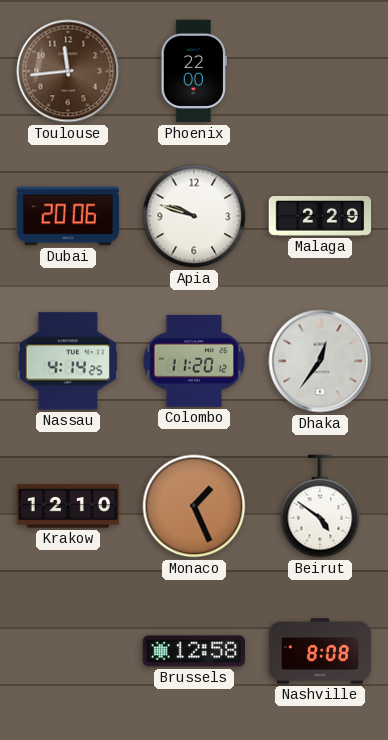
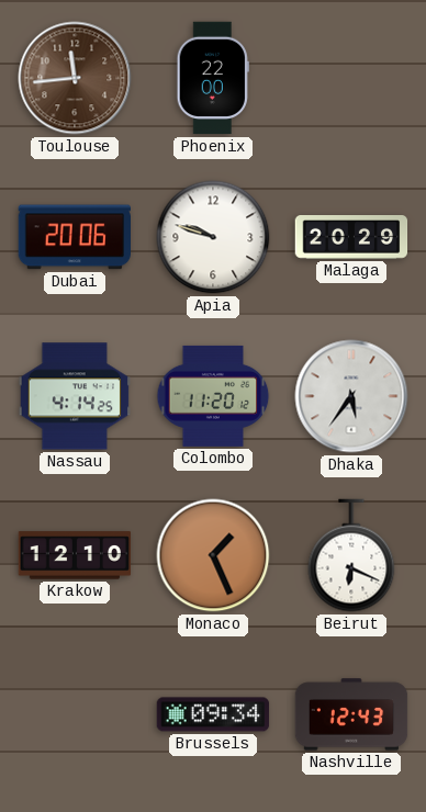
Malaga: 2:29 -> 20:29
Dhaka: 12:36 -> 5:36
Beirut: 4:51 -> 6:19
Brussels: 12:58 -> 09:34
Nashville: 8:08 -> 12:43
